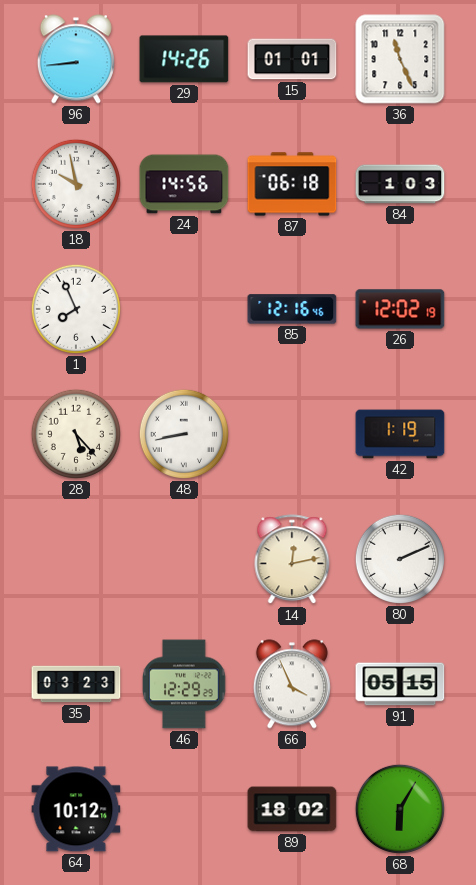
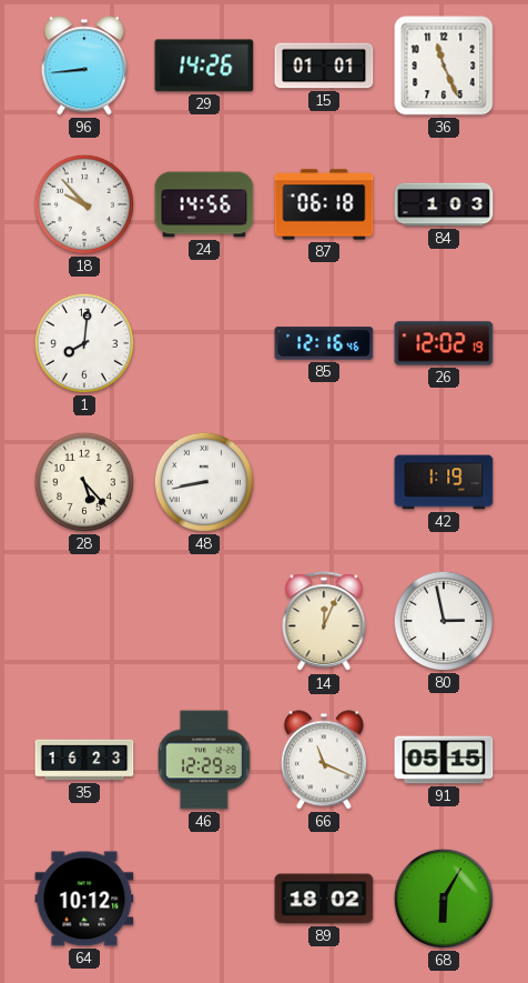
18: 9:58 -> 9:53
1: 7:56 -> 8:01
14: 12:13 -> 12:04
80: 2:11 -> 2:58
35: 03:23 -> 16:23
66: 3:56 -> 11:19
